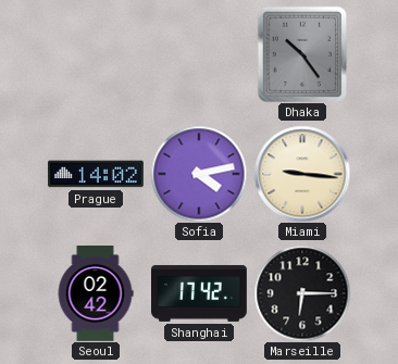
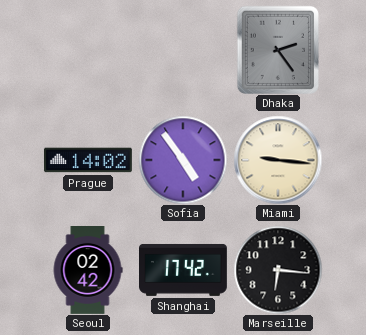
Dhaka: 10:24 -> 2:24
Sofia: 4:13 -> 4:54
Marseille: 6:15 -> 6:16
